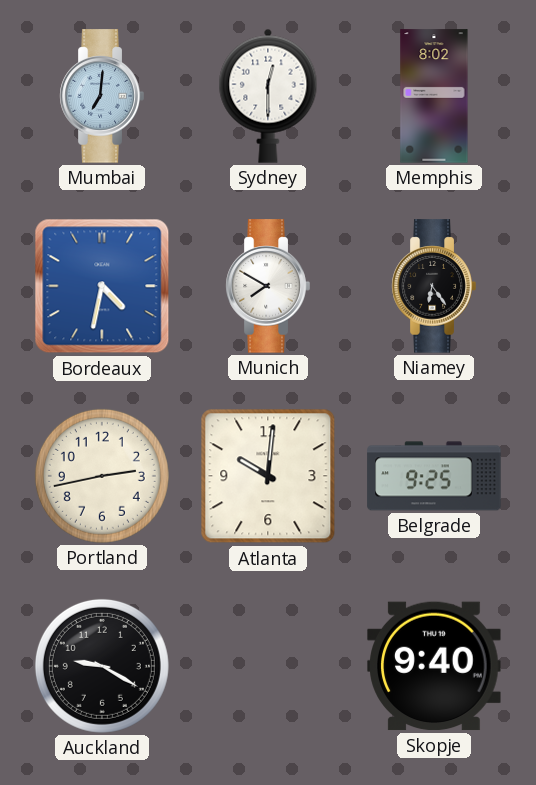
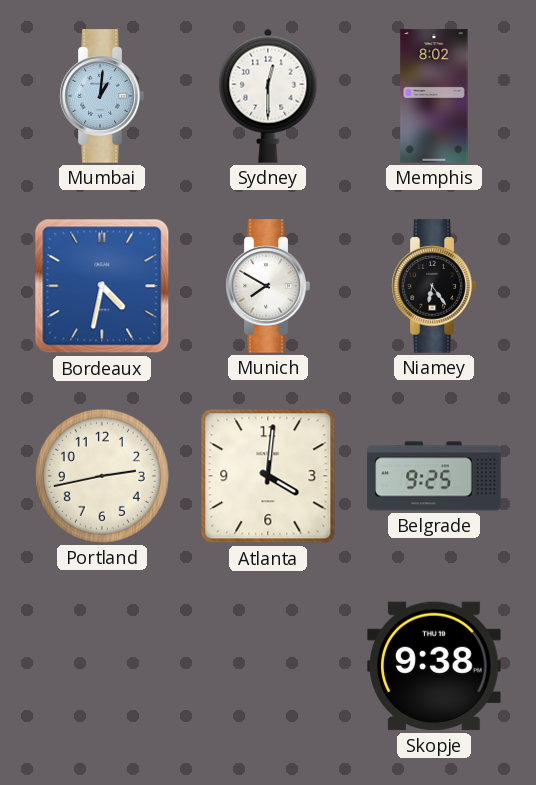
Mumbai: 7:01 -> 1:01
Atlanta: 10:01 -> 4:01
Auckland: 9:20 -> none
Skopje: 9:40 -> 9:38
